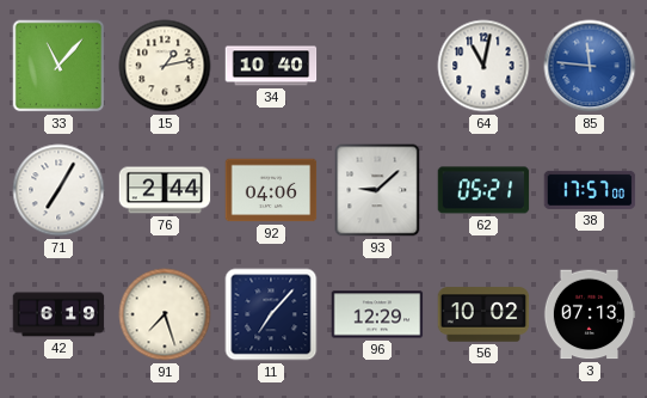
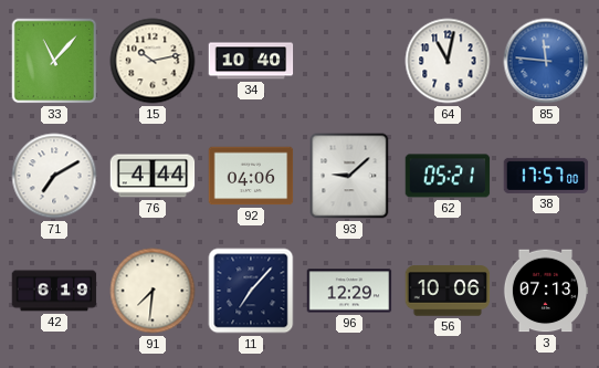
15: 1:13 -> 10:13
71: 7:05 -> 7:10
76: 2:44 -> 4:44
91: 7:27 -> 7:31
56: 10:02 -> 10:06
